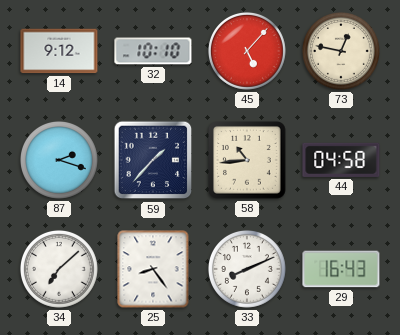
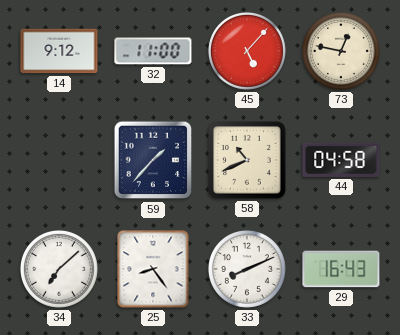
32: 10:10 -> 11:00
87: 2:18 -> none
58: 10:44 -> 10:41
